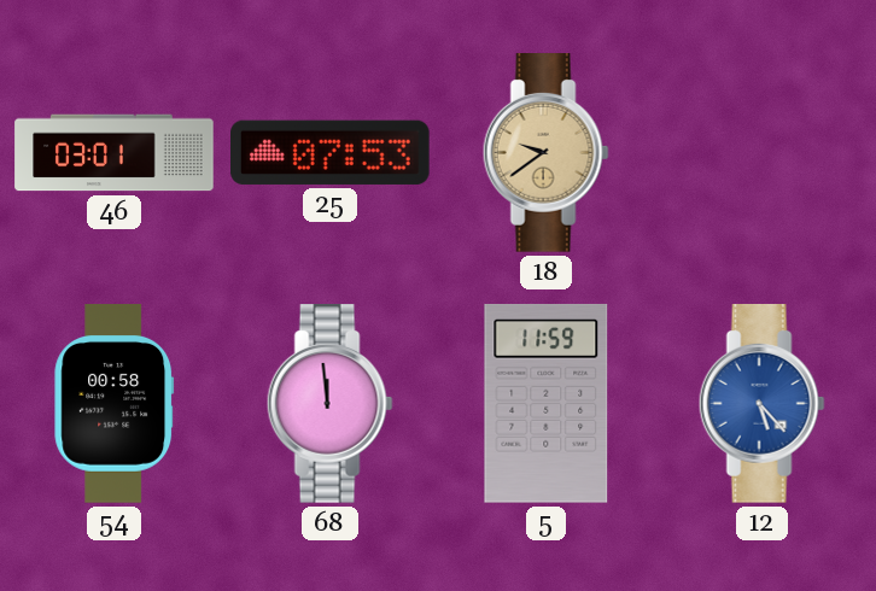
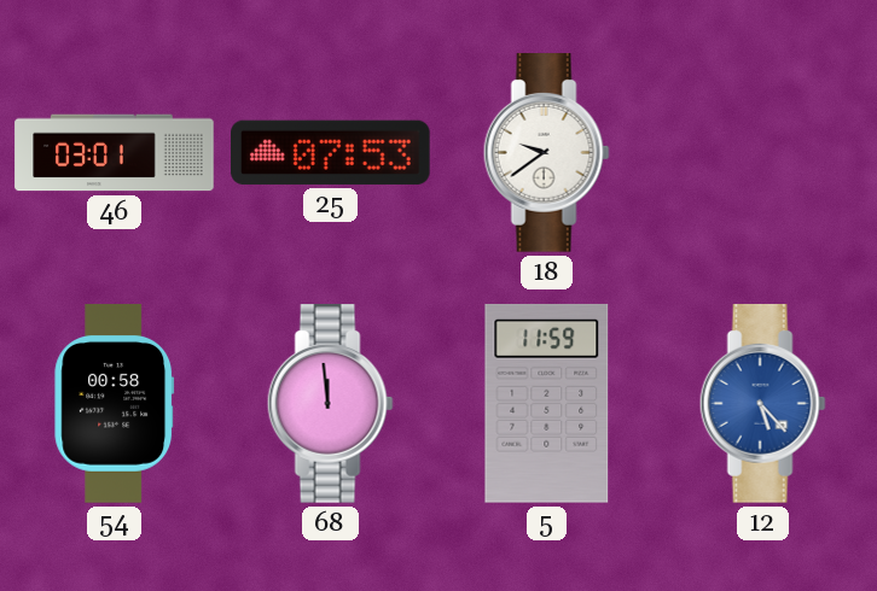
18 dial: champagne -> white
